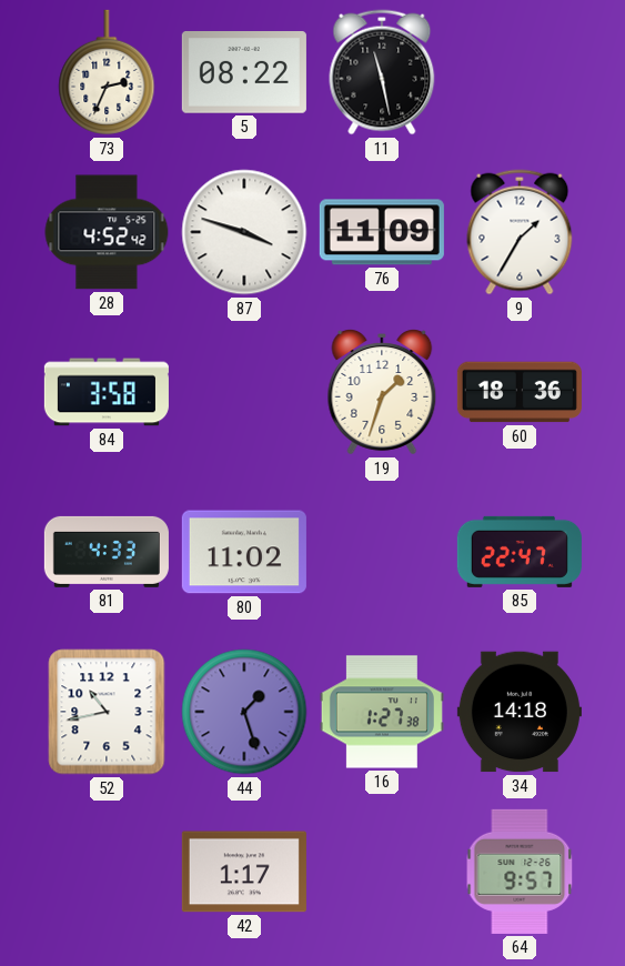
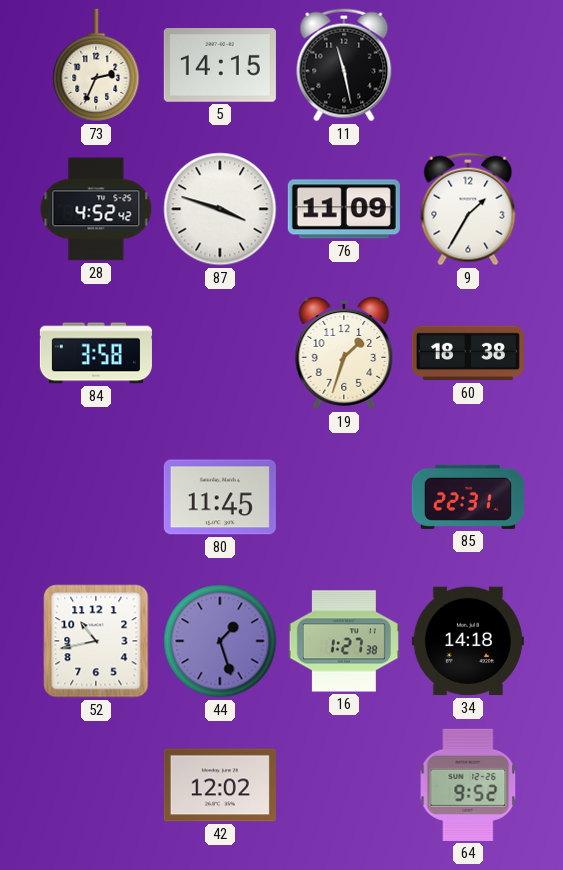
5: 08:22 -> 14:15
60: 18:36 -> 18:38
81: 4:33 -> none
80: 11:02 -> 11:45
85: 22:47 -> 22:31
42: 1:17 -> 12:02
64: 9:57 -> 9:52
